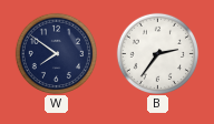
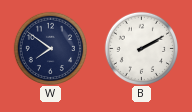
B: 2:36 -> 2:10
